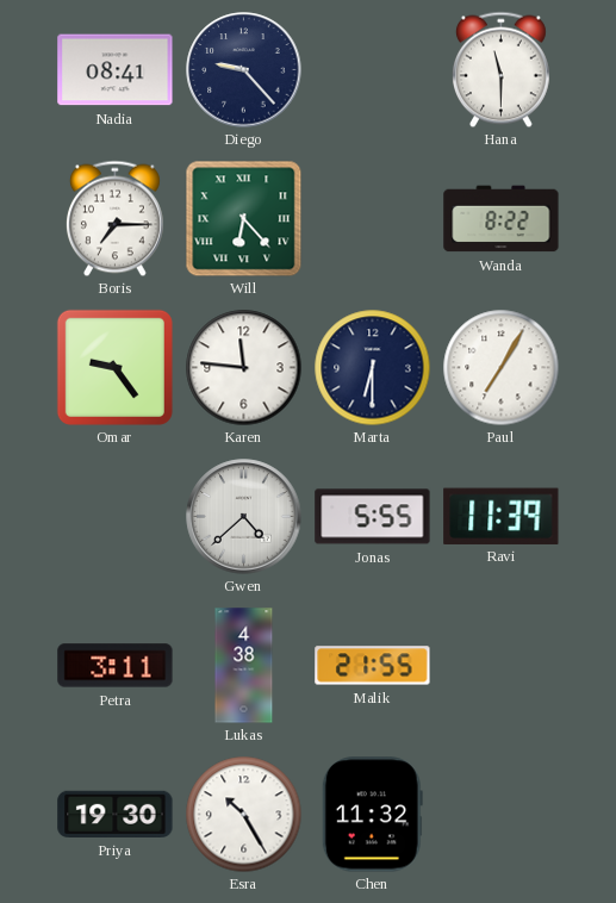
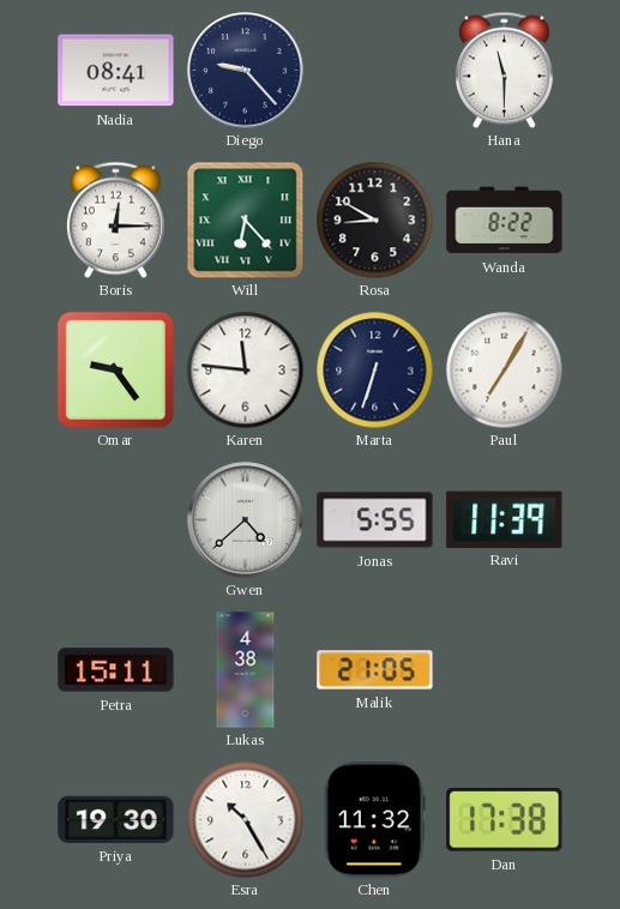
Boris: 7:15 -> 12:15
Rosa: none -> 8:50
Marta: 6:30 -> 6:33
Petra: 3:11 -> 15:11
Malik: 21:55 -> 21:05
Dan: none -> 17:38
